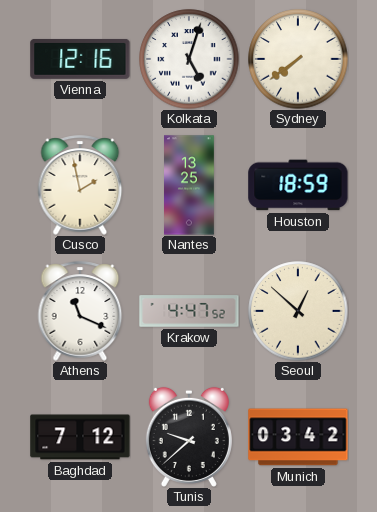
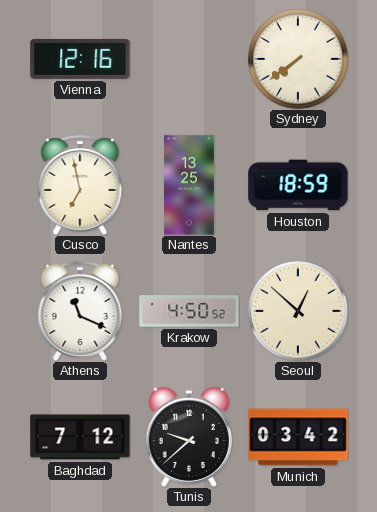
Kolkata: 5:03 -> none
Cusco: 1:58 -> 6:58
Krakow: 4:47 -> 4:50
